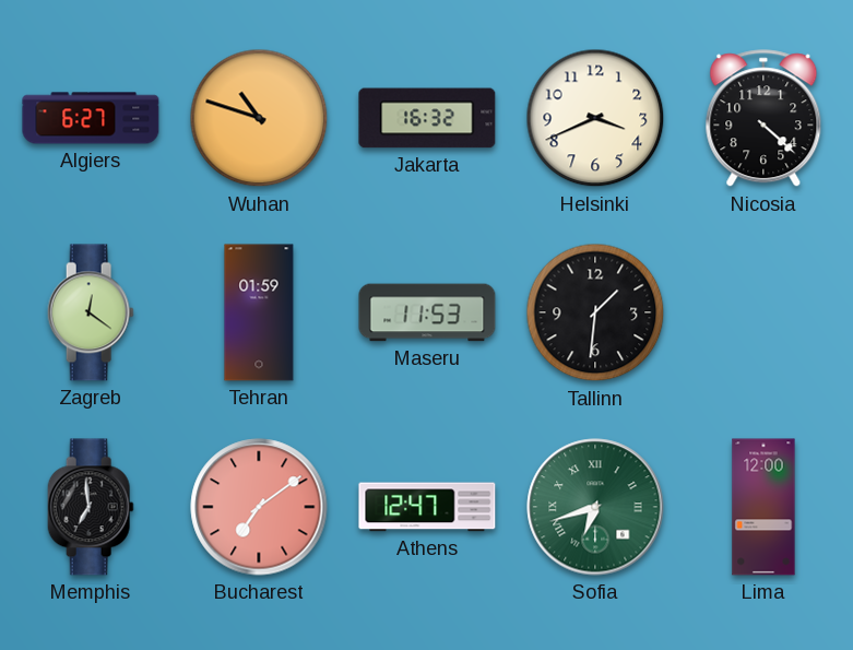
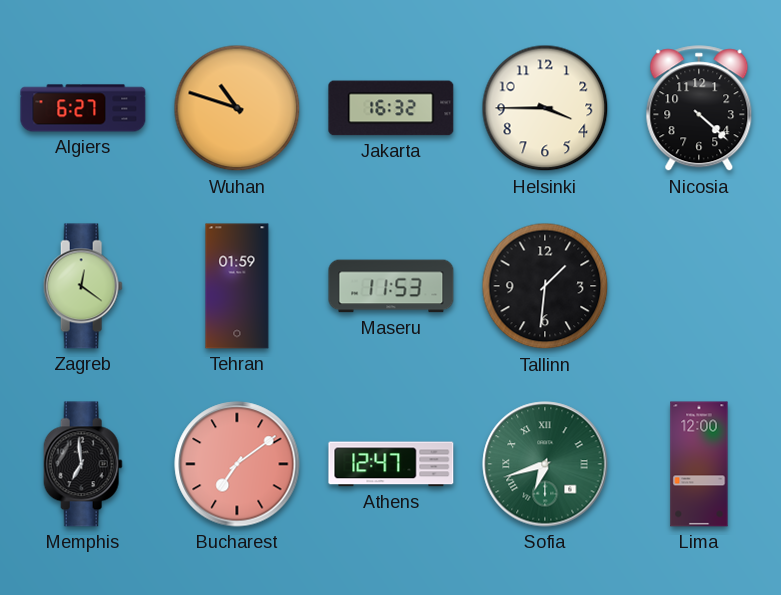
Helsinki: 3:41 -> 3:45
